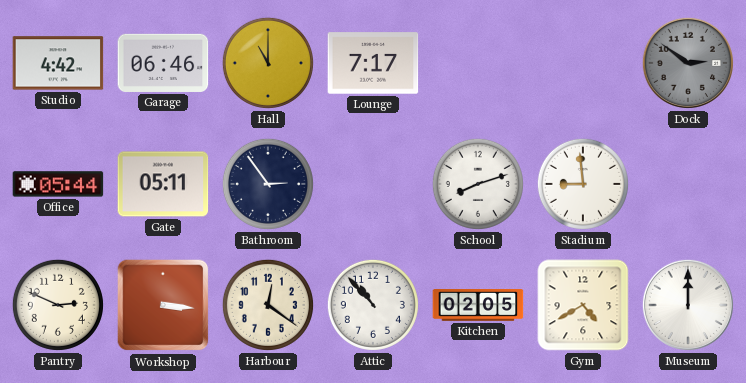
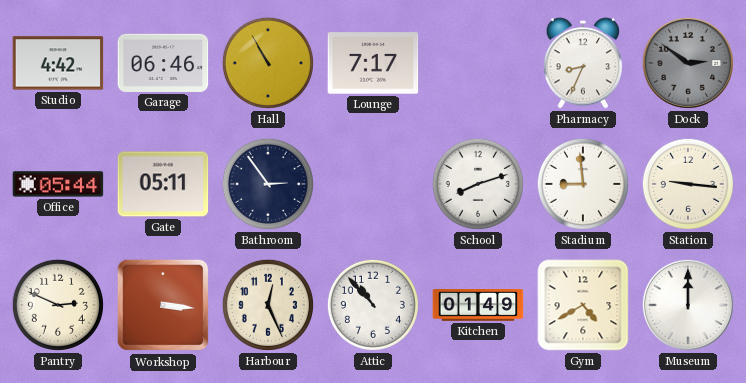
Hall: 11:00 -> 10:55
Pharmacy: none -> 8:34
Station: none -> 9:16
Harbour: 12:21 -> 12:26
Kitchen: 02:05 -> 01:49
